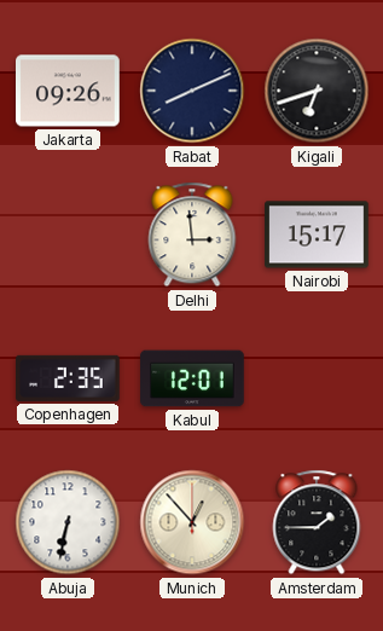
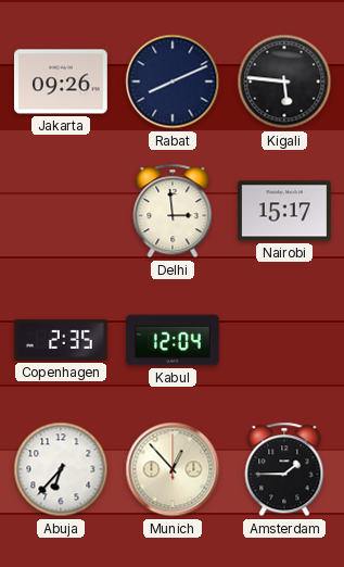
Kigali: 6:42 -> 5:46
Kabul: 12:01 -> 12:04
Abuja: 6:32 -> 6:37
